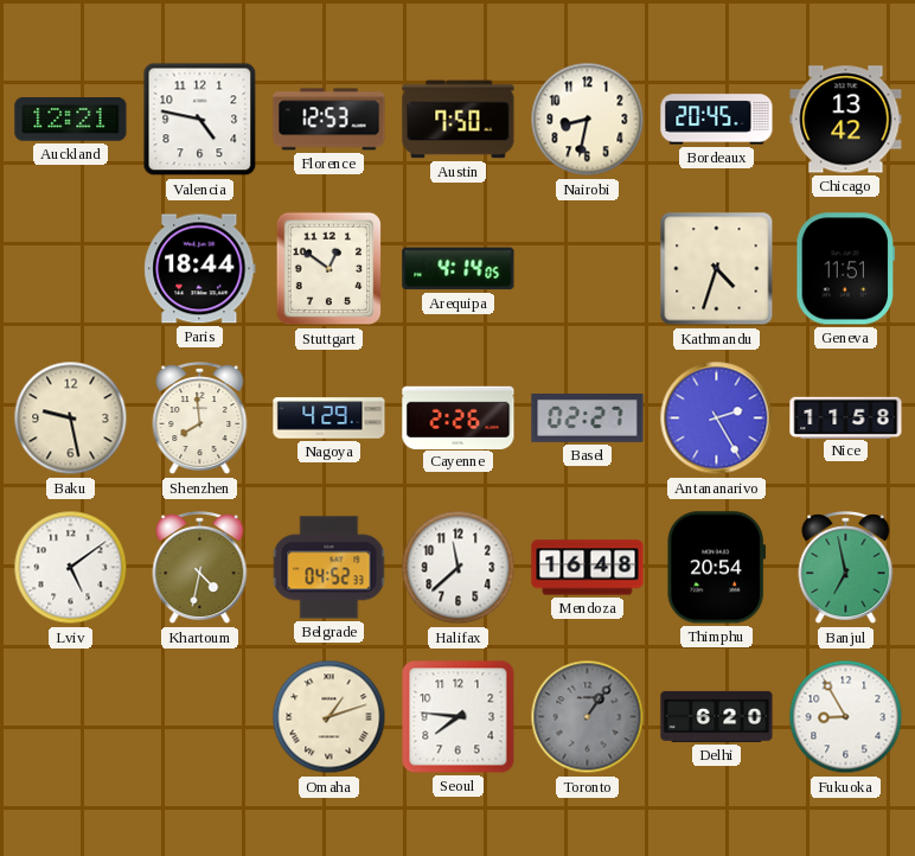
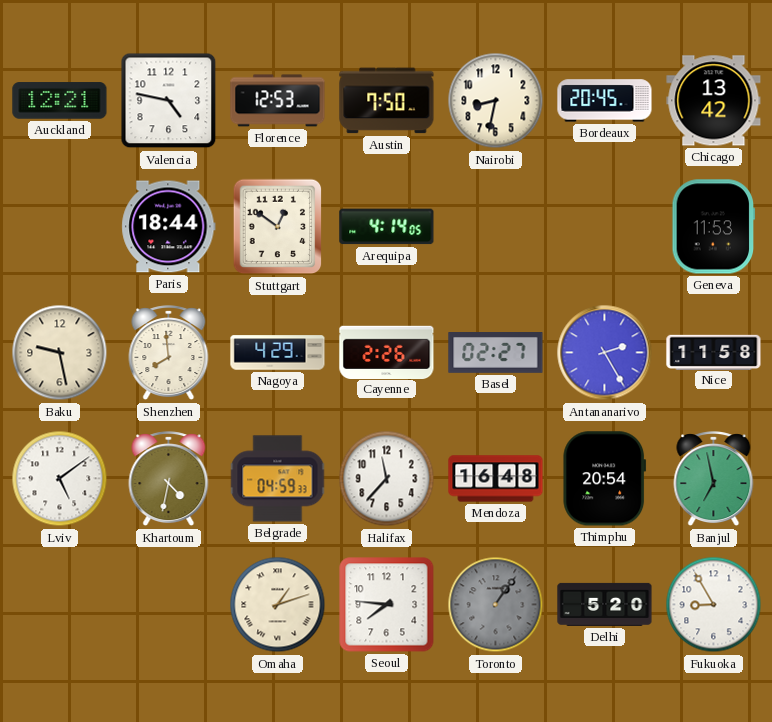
Kathmandu: 4:33 -> none
Geneva: 11:51 -> 11:53
Belgrade: 04:52 -> 04:59
Halifax: 11:38 -> 11:37
Delhi: 6:20 -> 5:20
